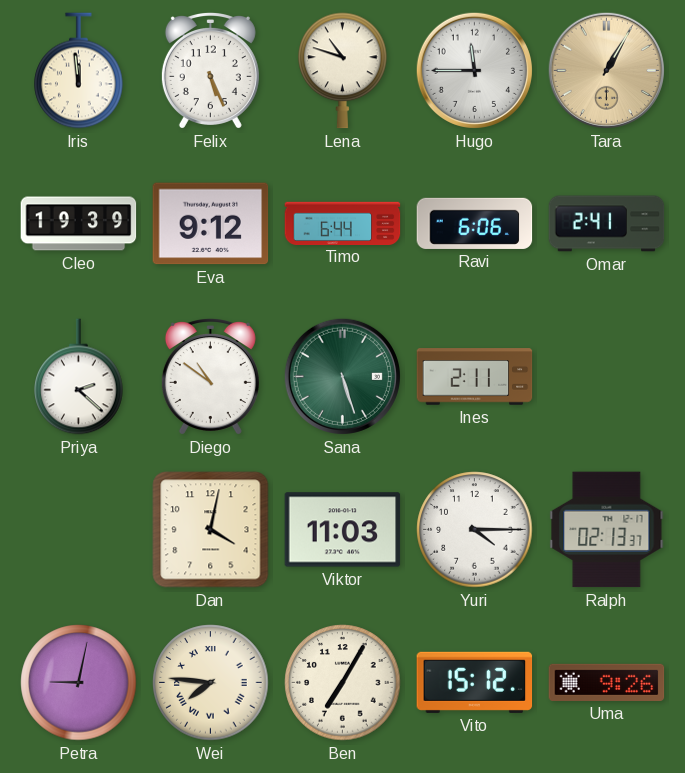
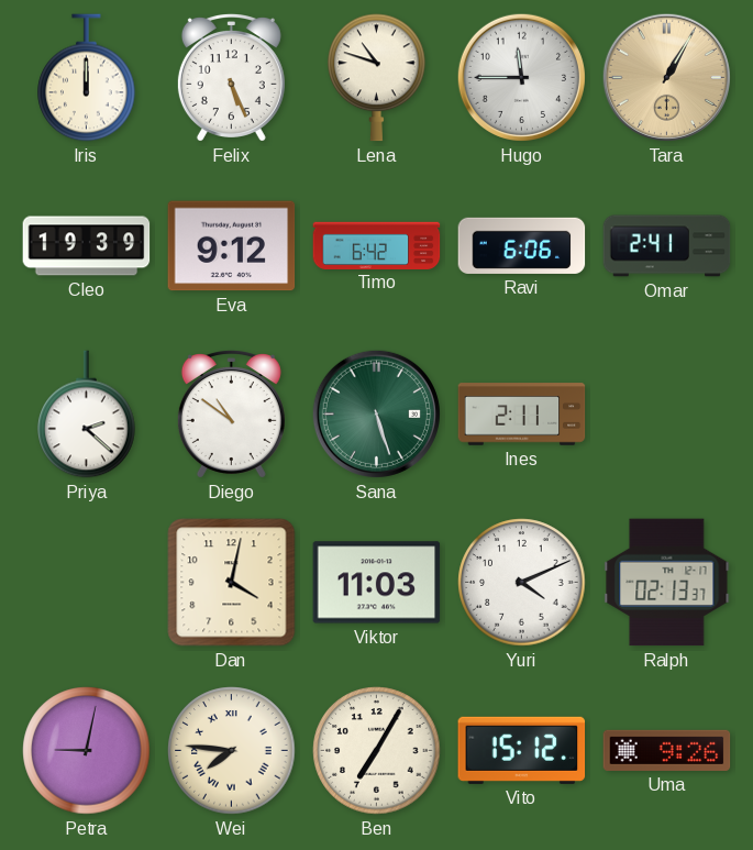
Iris: 11:59 -> 12:00
Timo: 6:44 -> 6:42
Yuri: 4:15 -> 4:11
